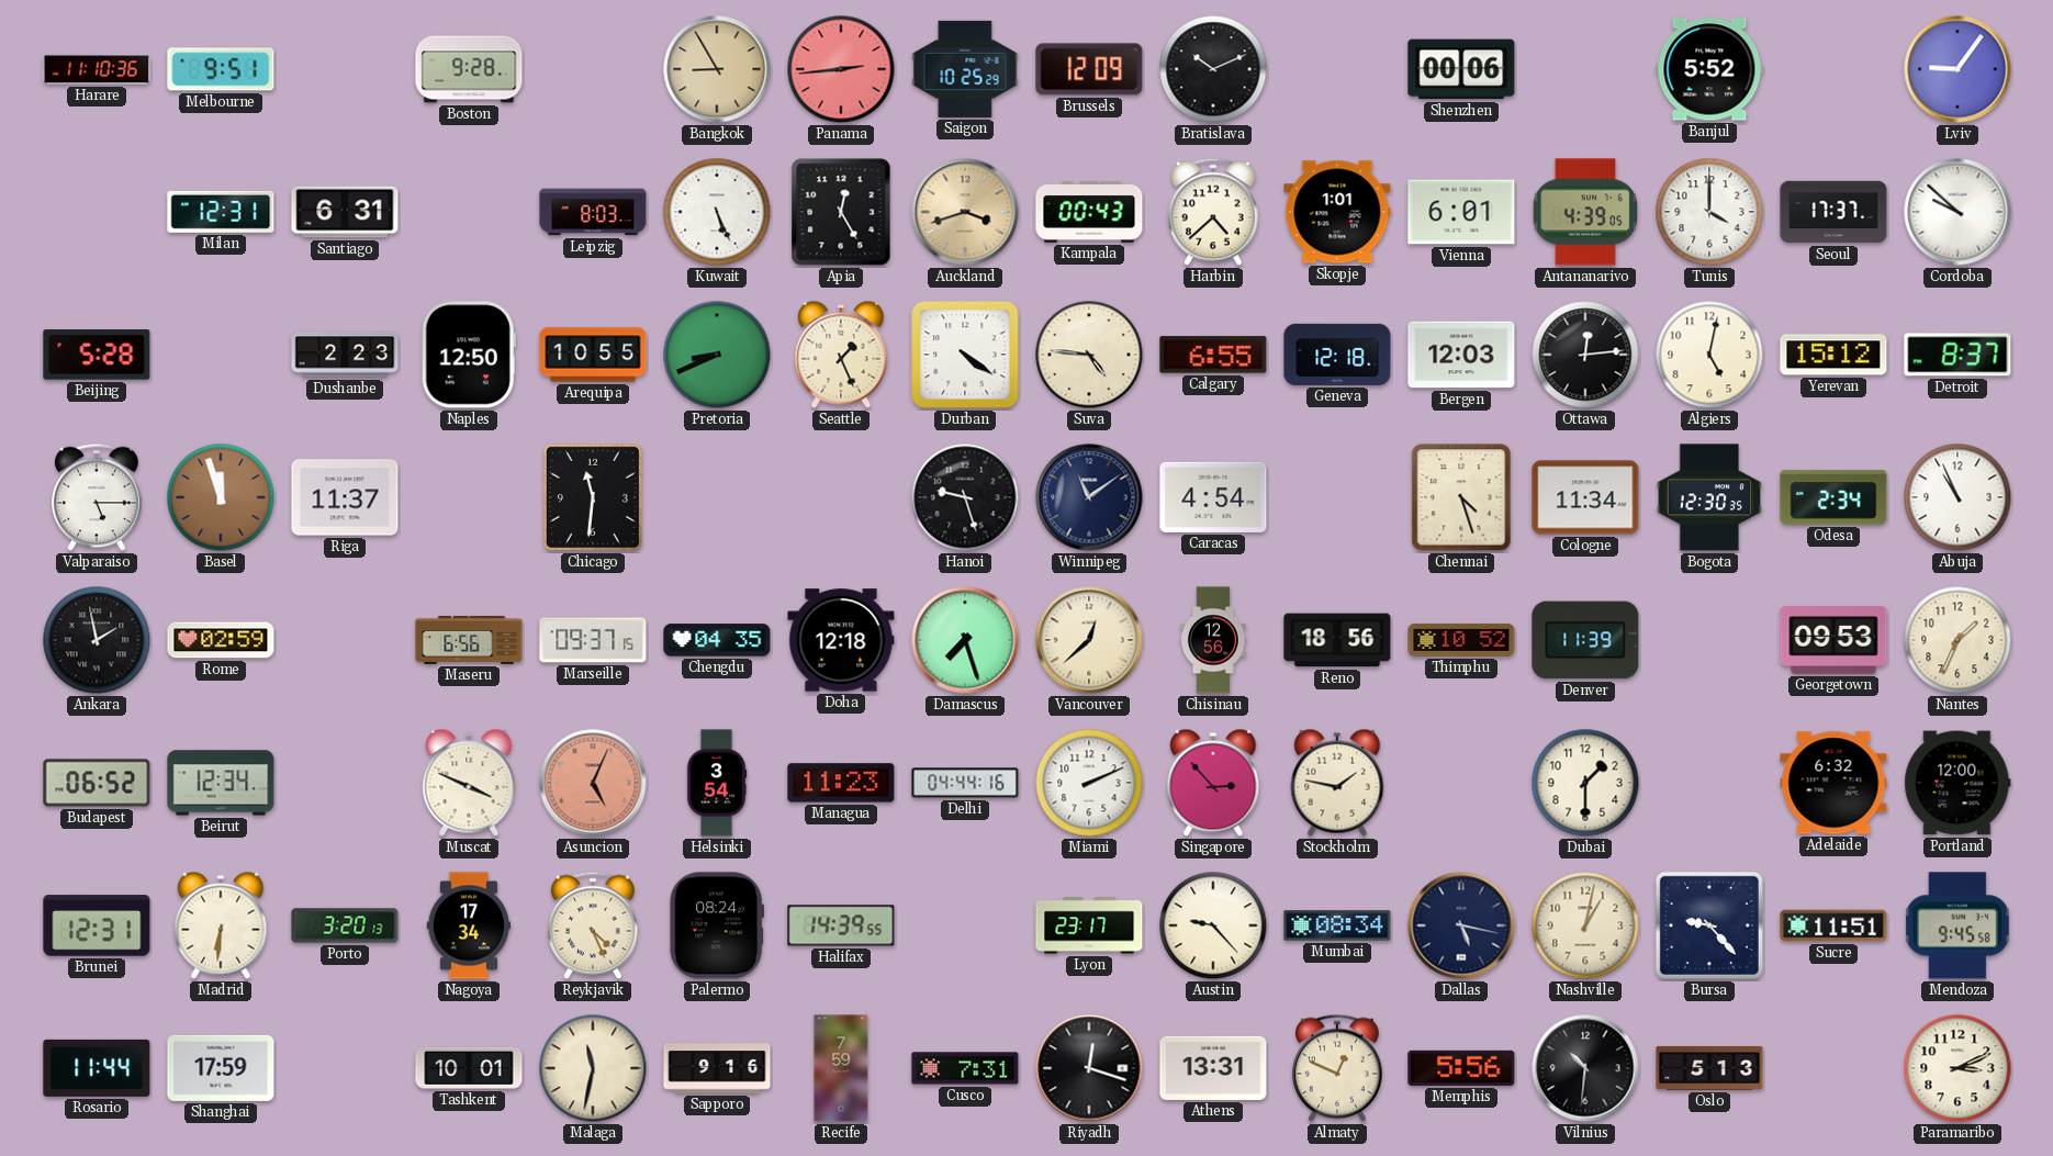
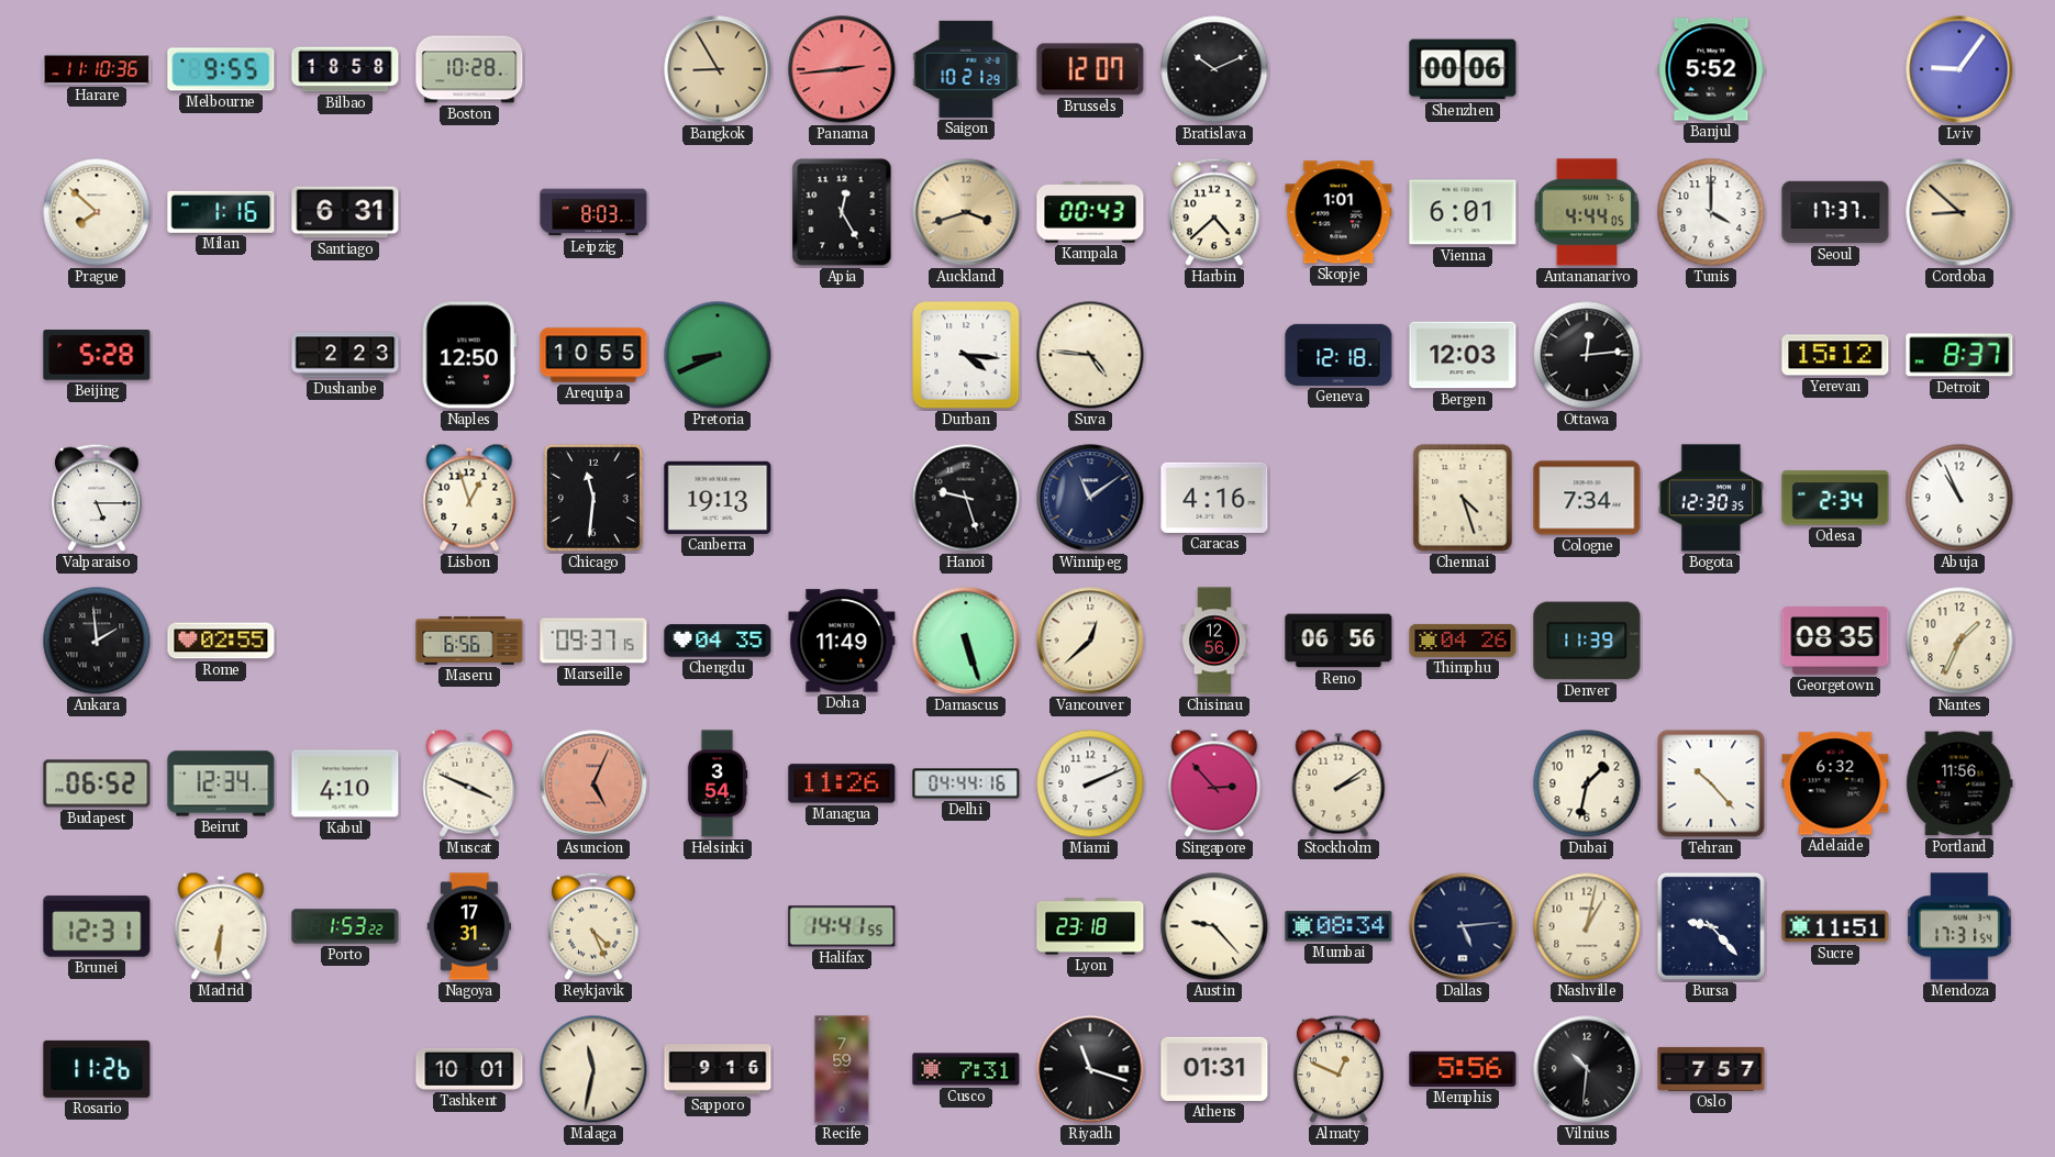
Melbourne: 9:51 -> 9:55
Bilbao: none -> 18:58
Boston: 9:28 -> 10:28
Saigon: 10:25 -> 10:21
Brussels: 12:09 -> 12:07
Prague: none -> 7:52
Milan: 12:31 -> 1:16
Kuwait: 5:26 -> none
Antananarivo: 4:39 -> 4:44
Cordoba: 9:52 -> 8:52
Cordoba dial: white -> champagne
Seattle: 1:26 -> none
Durban: 4:21 -> 4:16
Calgary: 6:55 -> none
Algiers: 5:02 -> none
Basel: 11:57 -> none
Riga: 11:37 -> none
Lisbon: none -> 12:57
Canberra: none -> 19:13
Caracas: 4:54 -> 4:16
Cologne: 11:34 -> 7:34
Ankara: 1:58 -> 1:59
Rome: 02:59 -> 02:55
Doha: 12:18 -> 11:49
Damascus: 7:27 -> 5:27
Reno: 18:56 -> 06:56
Thimphu: 10:52 -> 04:26
Georgetown: 09:53 -> 08:35
Kabul: none -> 4:10
Managua: 11:23 -> 11:26
Stockholm: 1:47 -> 2:09
Dubai: 1:30 -> 1:32
Tehran: none -> 10:23
Portland: 12:00 -> 11:56
Porto: 3:20 -> 1:53
Nagoya: 17:34 -> 17:31
Palermo: 08:24 -> none
Halifax: 14:39 -> 14:41
Lyon: 23:17 -> 23:18
Dallas: 5:17 -> 5:14
Mendoza: 9:45 -> 17:31
Rosario: 11:44 -> 11:26
Shanghai: 17:59 -> none
Riyadh: 12:18 -> 11:18
Athens: 13:31 -> 01:31
Oslo: 5:13 -> 7:57
Paramaribo: 3:11 -> none
